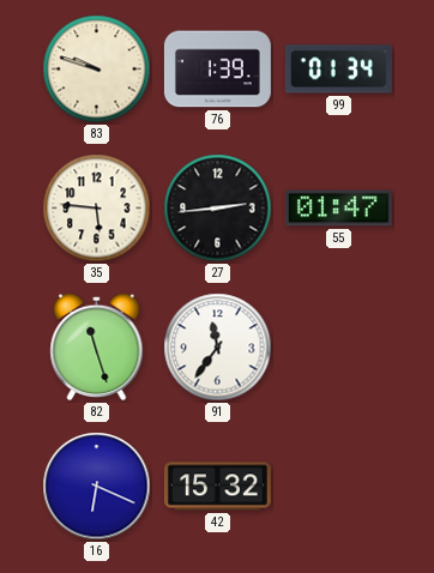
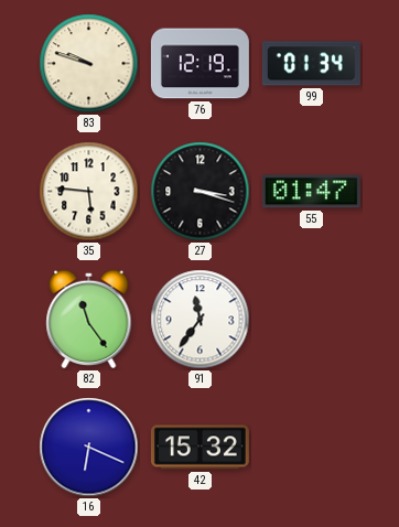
76: 1:39 -> 12:19
27: 2:44 -> 3:18
82: 11:27 -> 11:24
